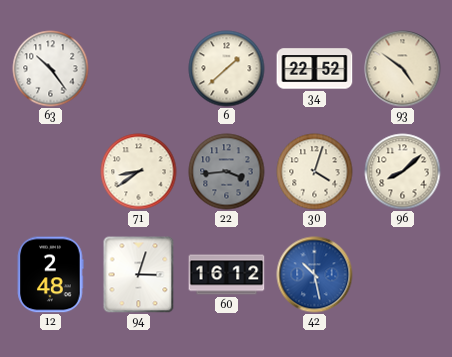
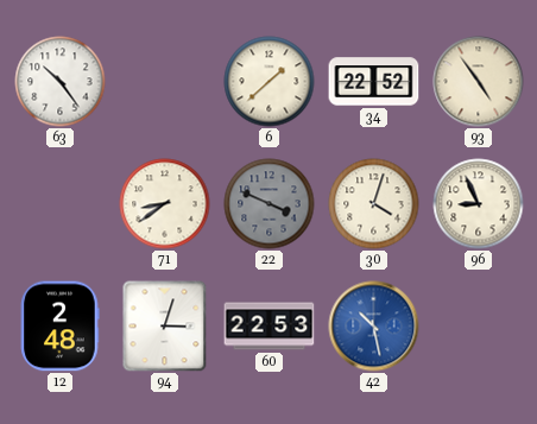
93: 4:51 -> 4:54
22: 3:44 -> 3:49
96: 8:08 -> 8:56
60: 16:12 -> 22:53
